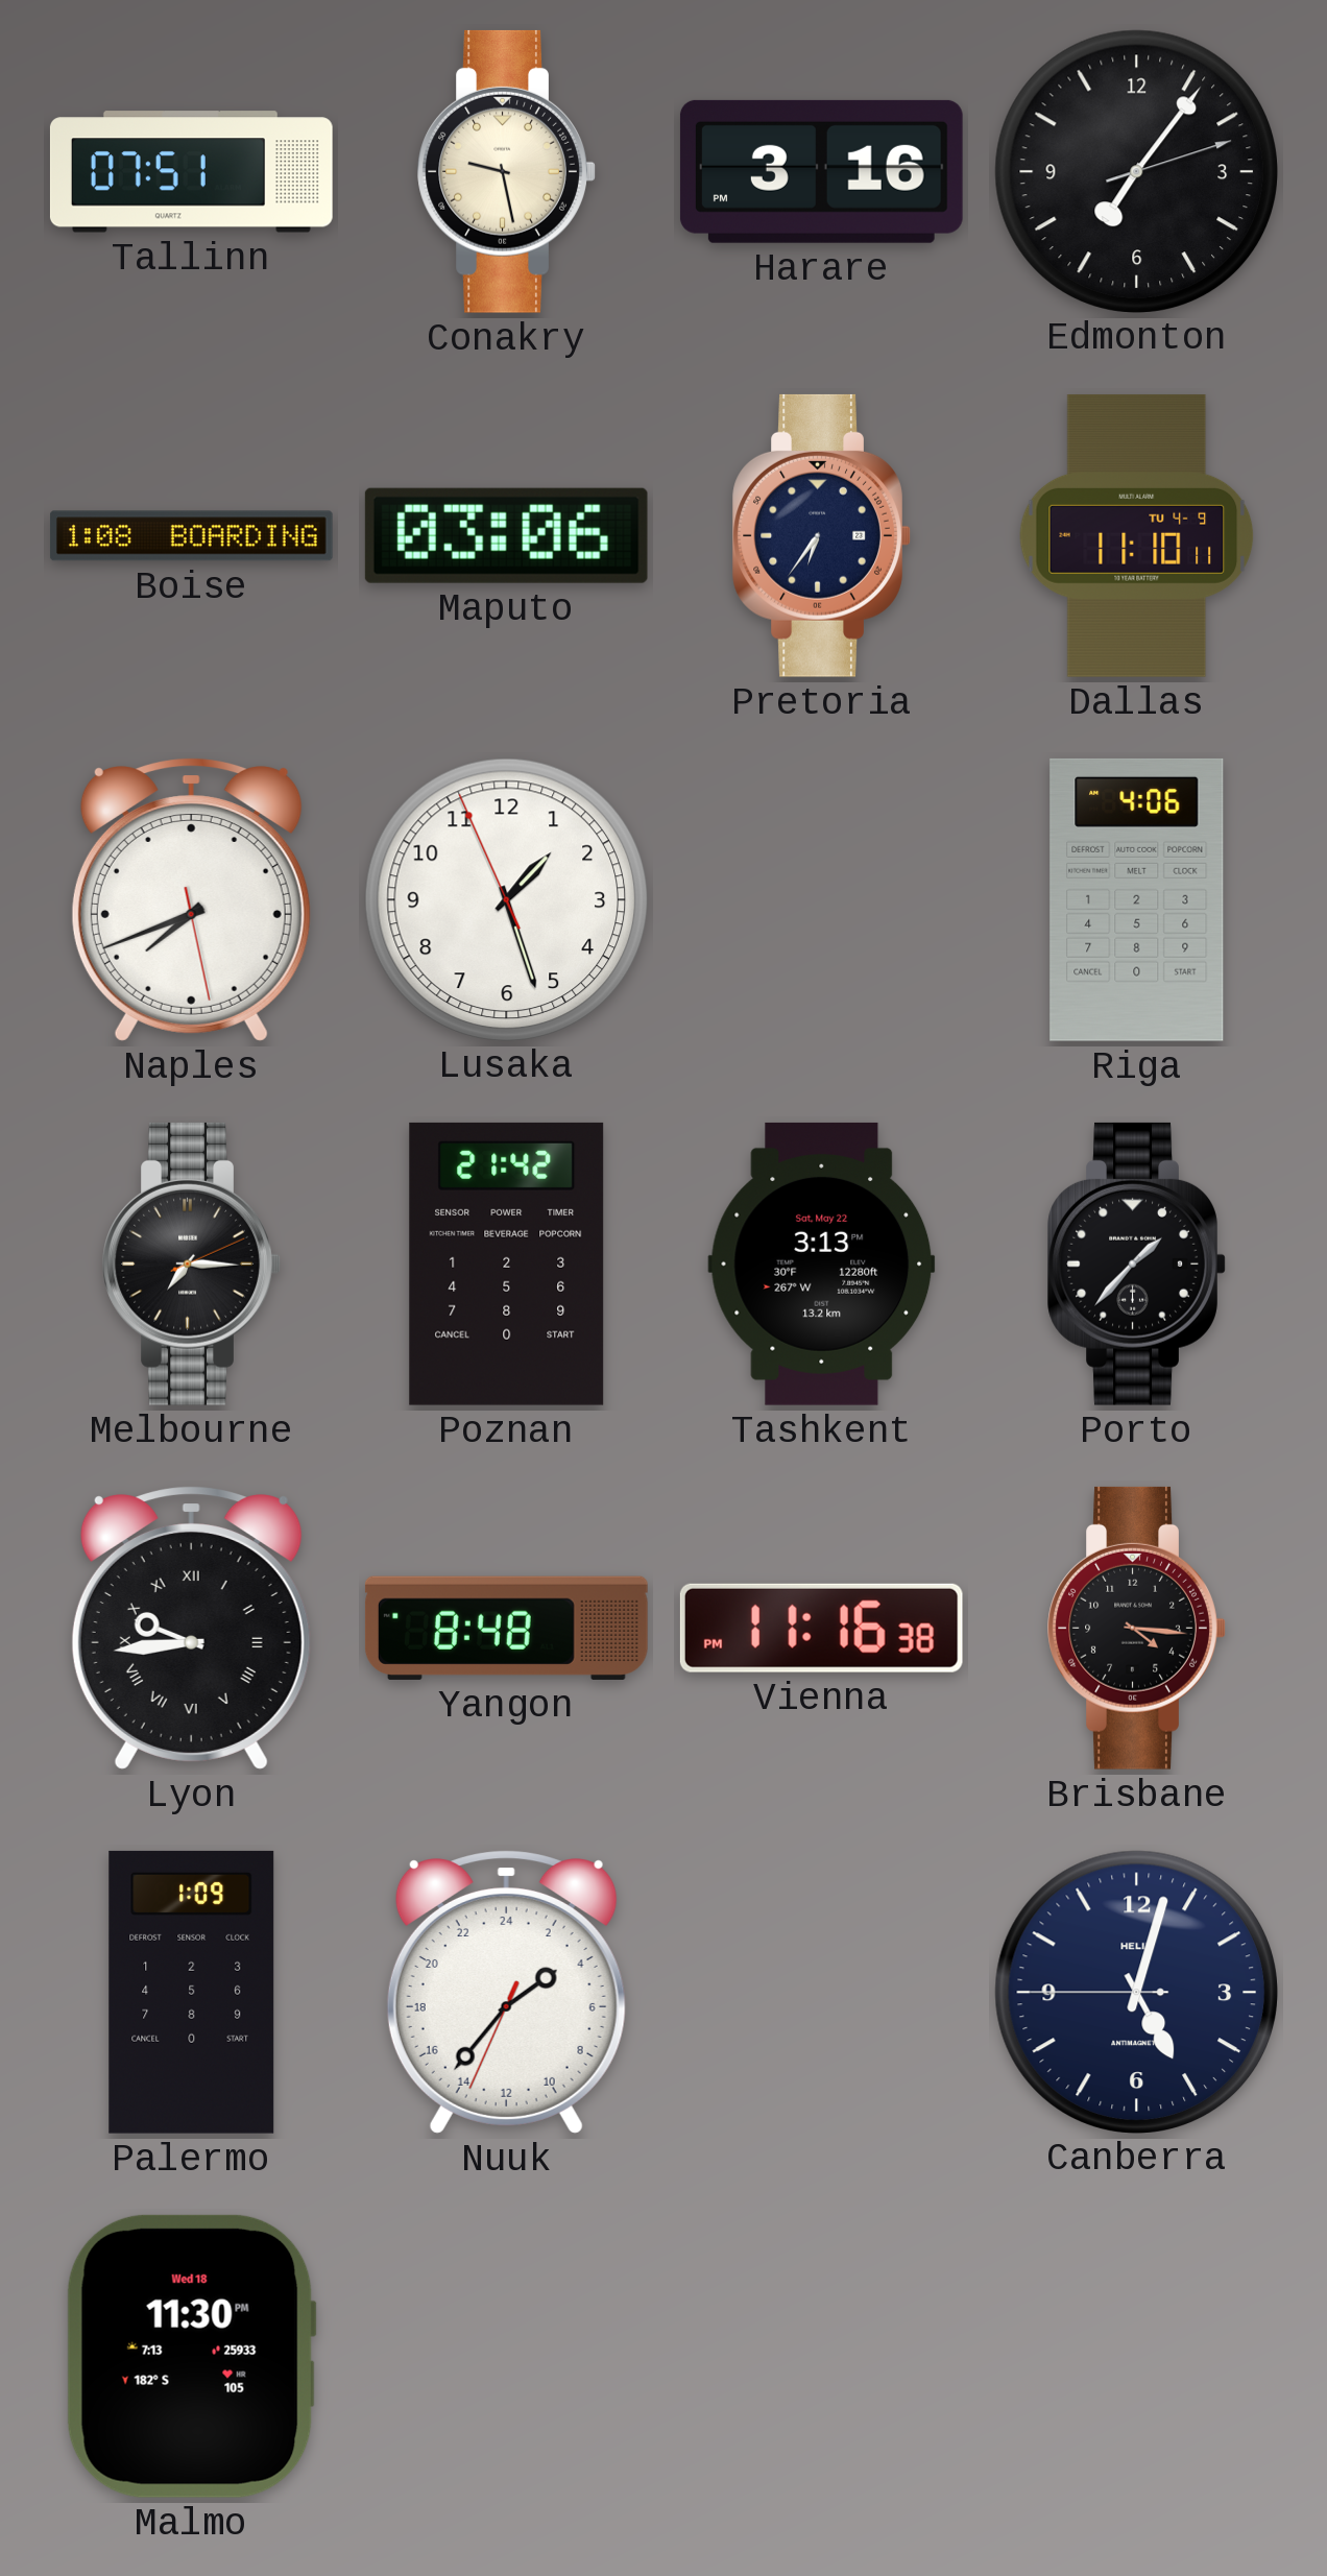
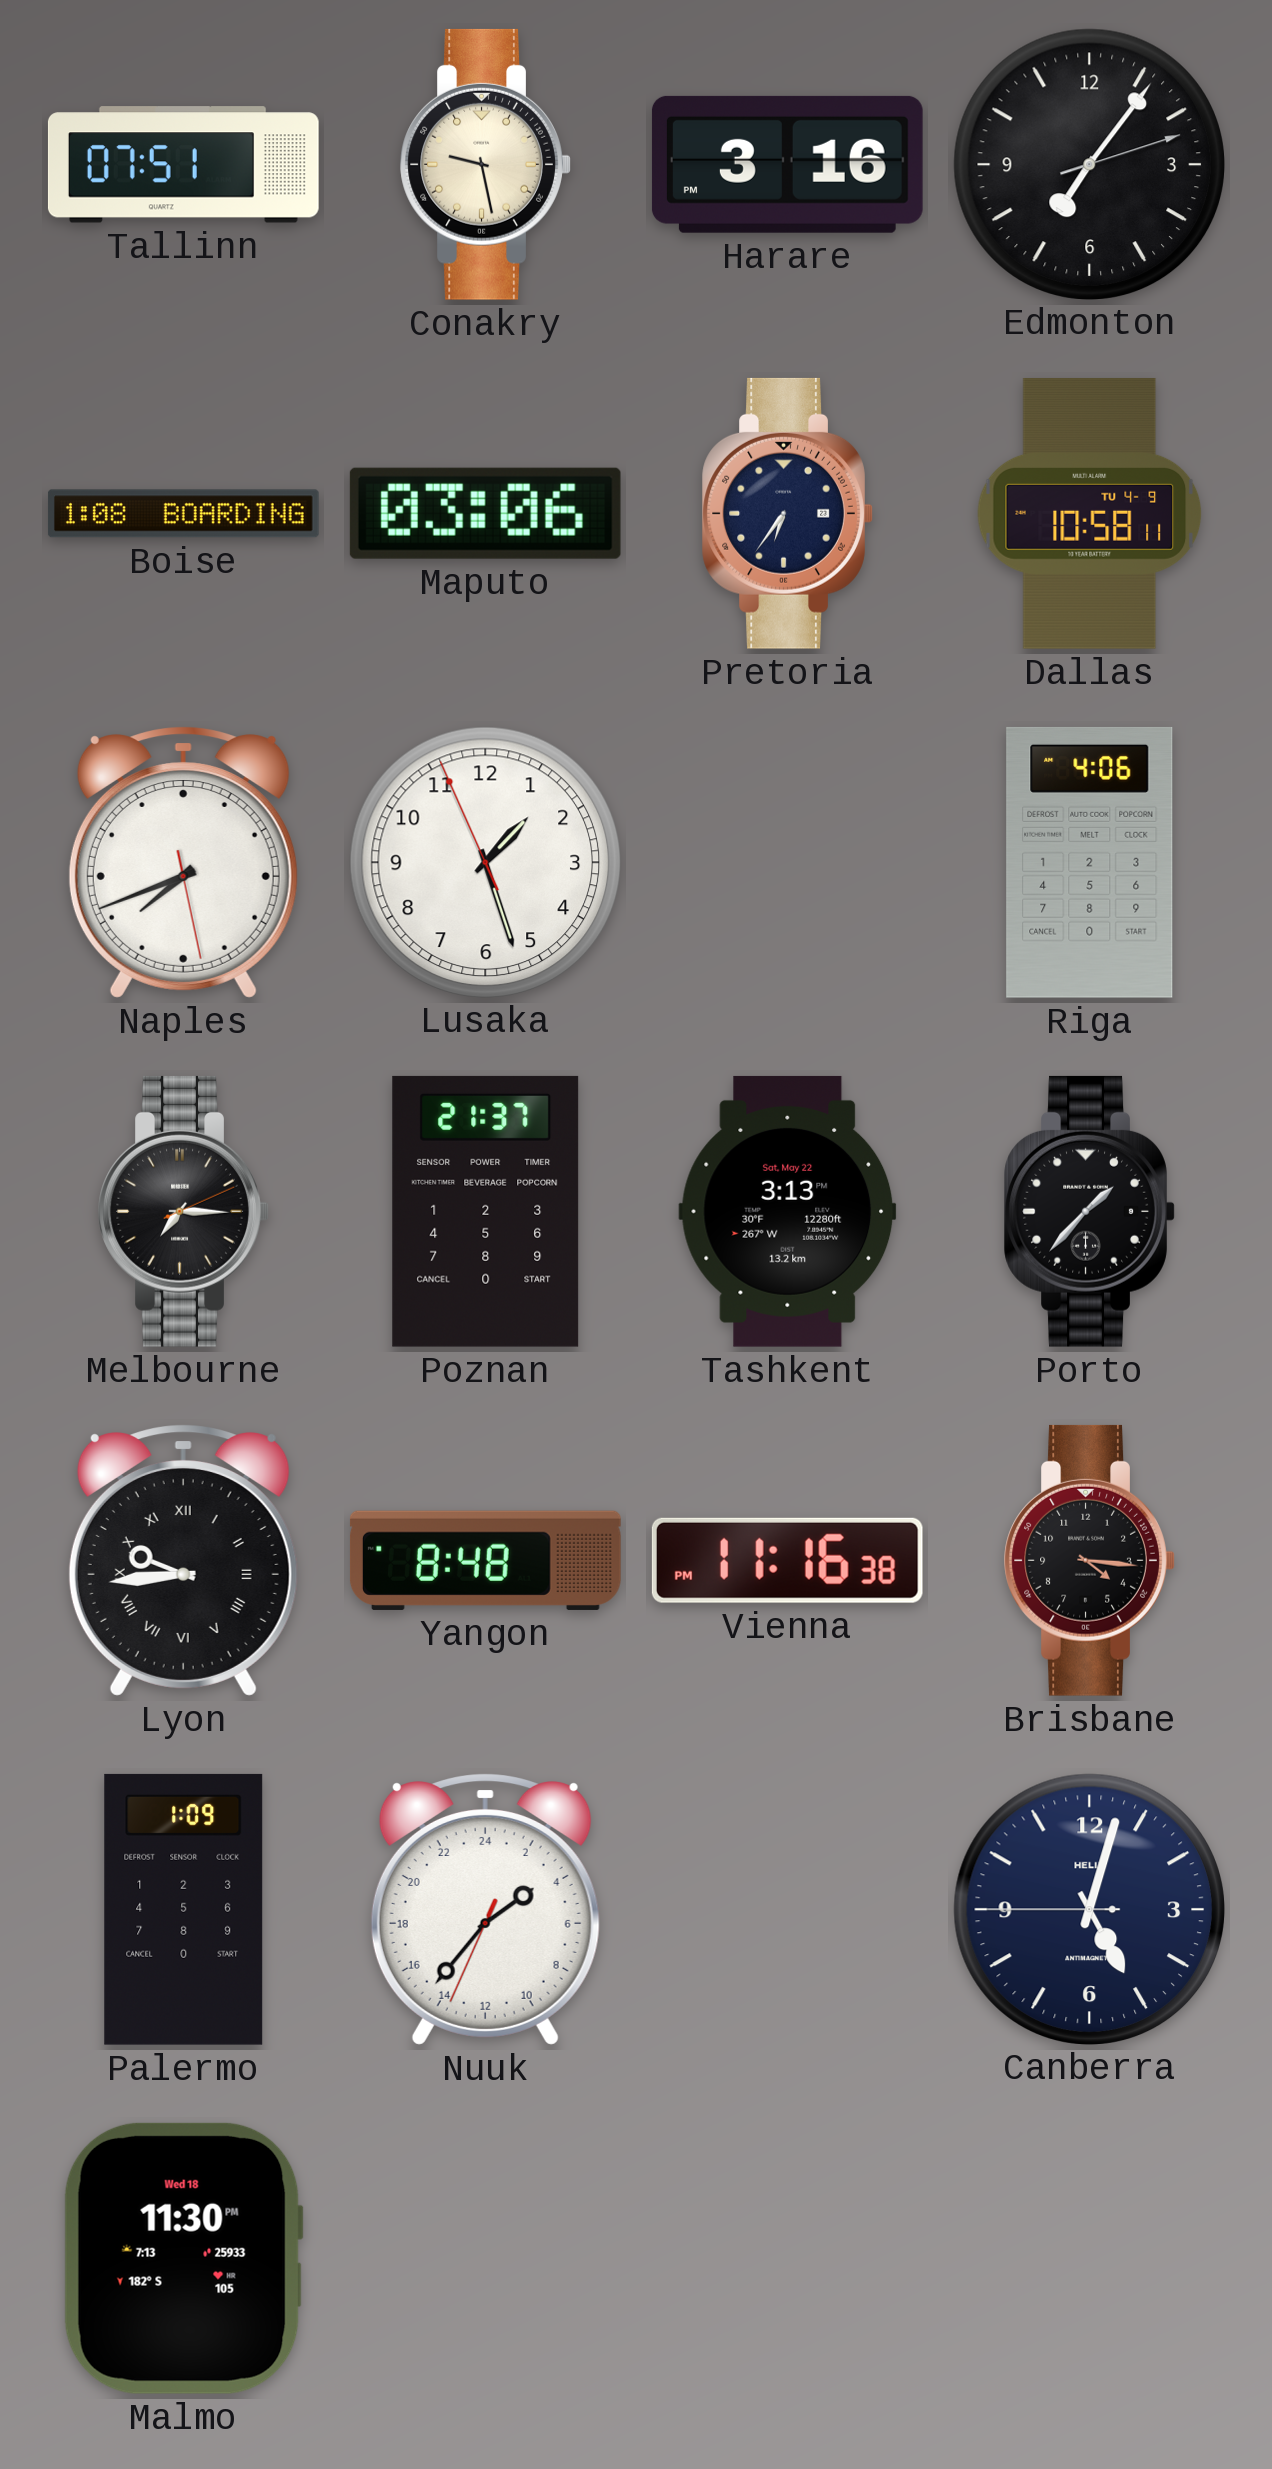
Dallas: 11:10 -> 10:58
Poznan: 21:42 -> 21:37
